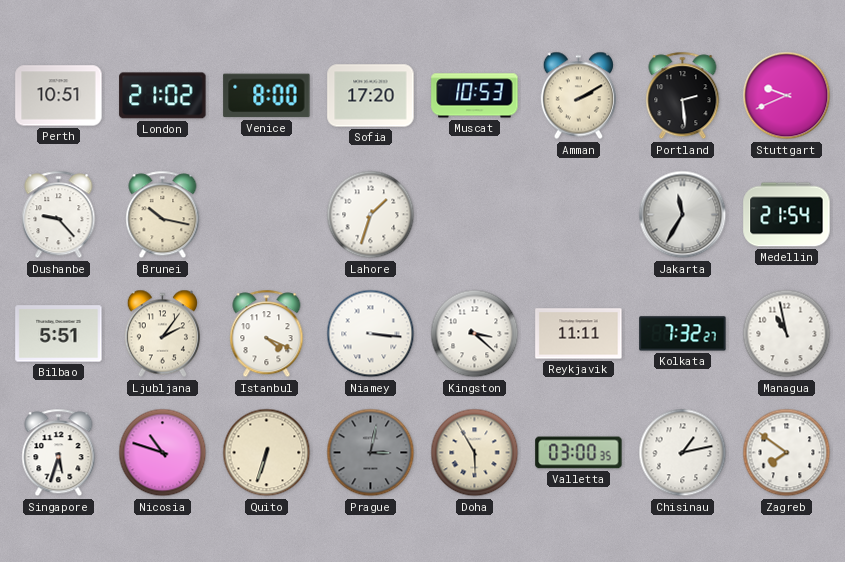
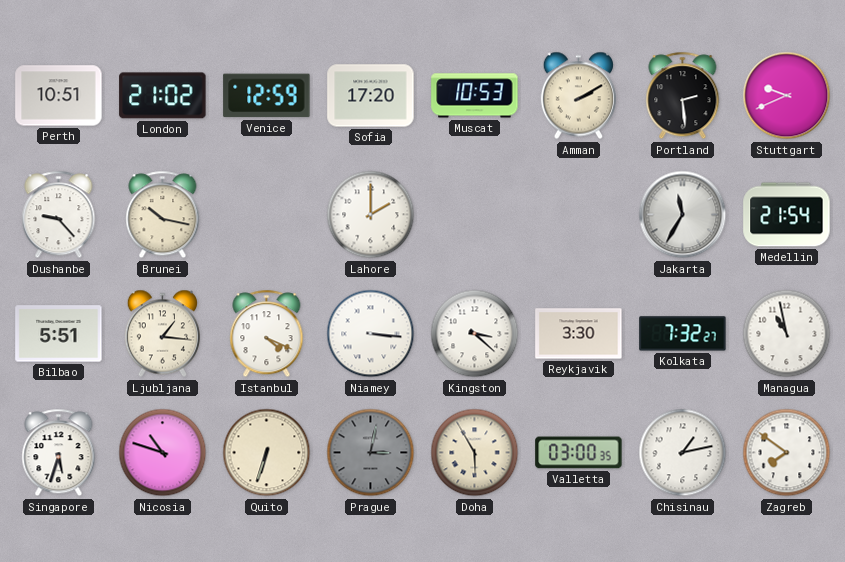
Venice: 8:00 -> 12:59
Lahore: 1:33 -> 2:00
Ljubljana: 2:06 -> 1:16
Reykjavik: 11:11 -> 3:30
